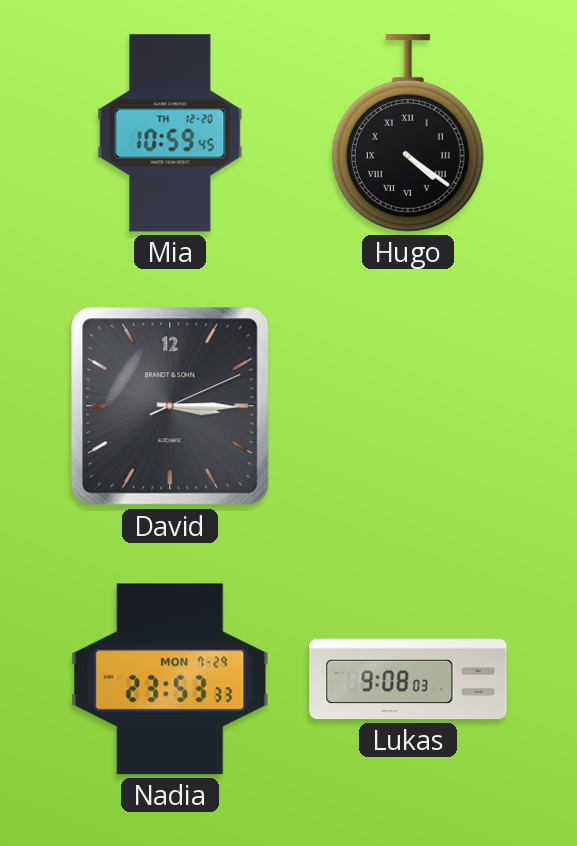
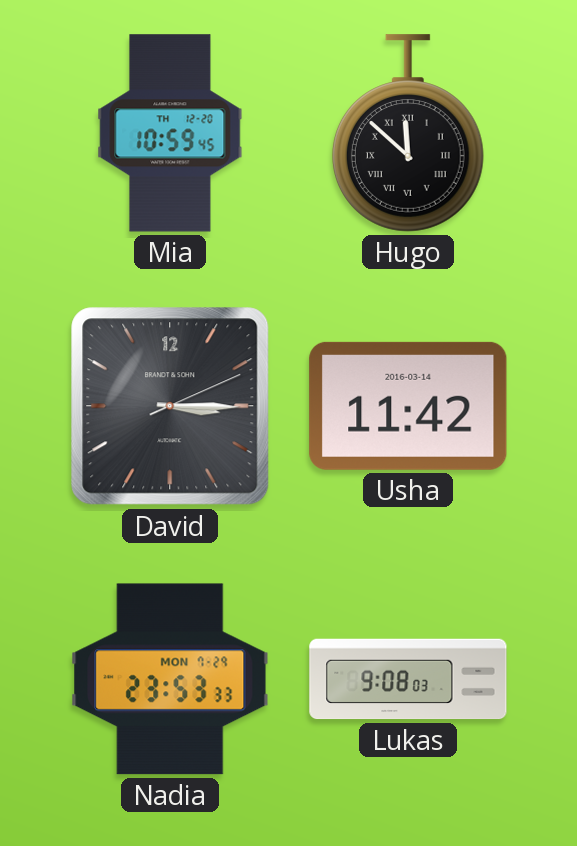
Hugo: 4:21 -> 11:52
Usha: none -> 11:42
